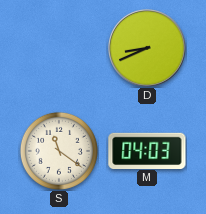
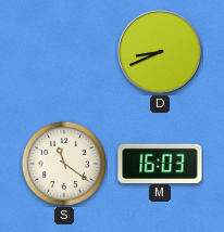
M: 04:03 -> 16:03
